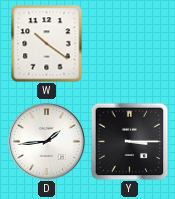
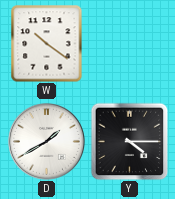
D: 1:44 -> 1:40
Y: 3:15 -> 4:15
